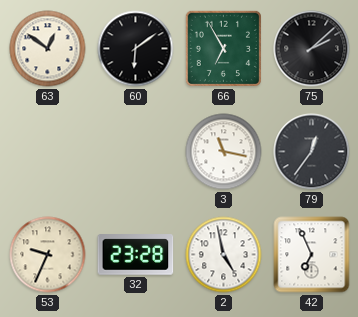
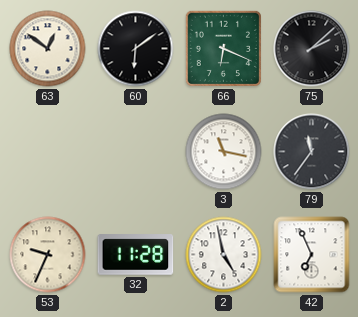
66: 6:55 -> 6:19
79: 12:36 -> 11:36
32: 23:28 -> 11:28
